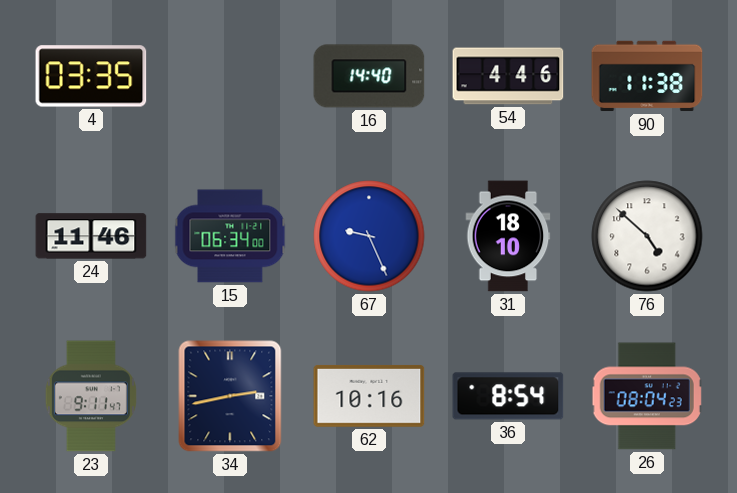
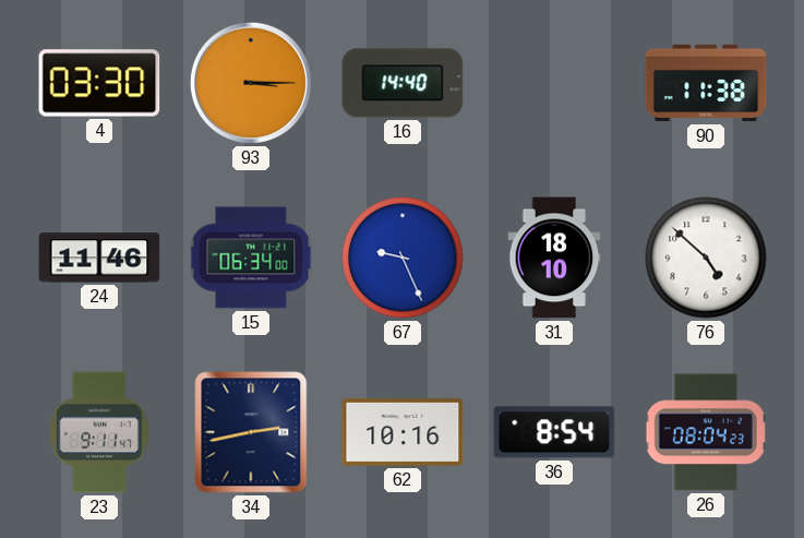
4: 03:35 -> 03:30
93: none -> 3:15
54: 4:46 -> none
